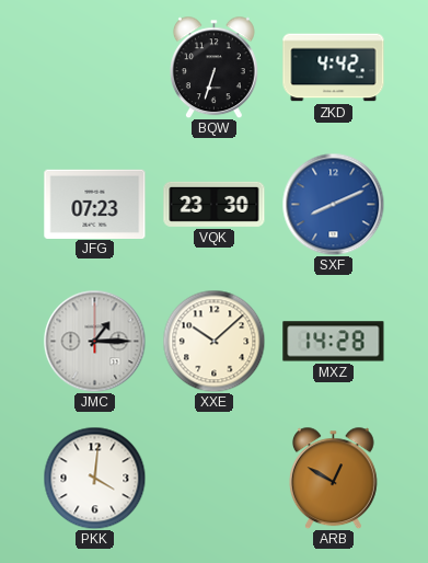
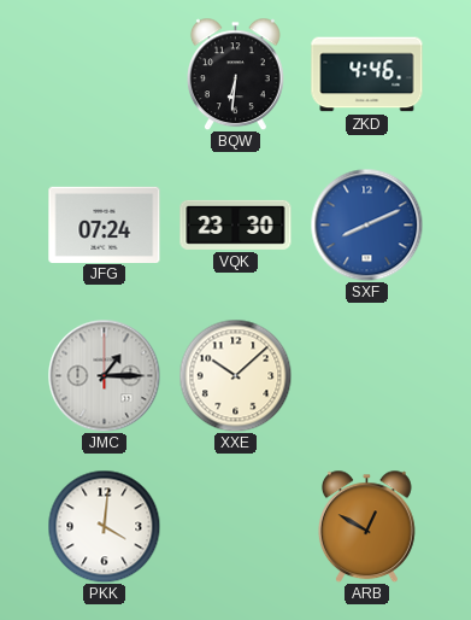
BQW: 6:33 -> 6:31
ZKD: 4:42 -> 4:46
JFG: 07:23 -> 07:24
MXZ: 14:28 -> none
